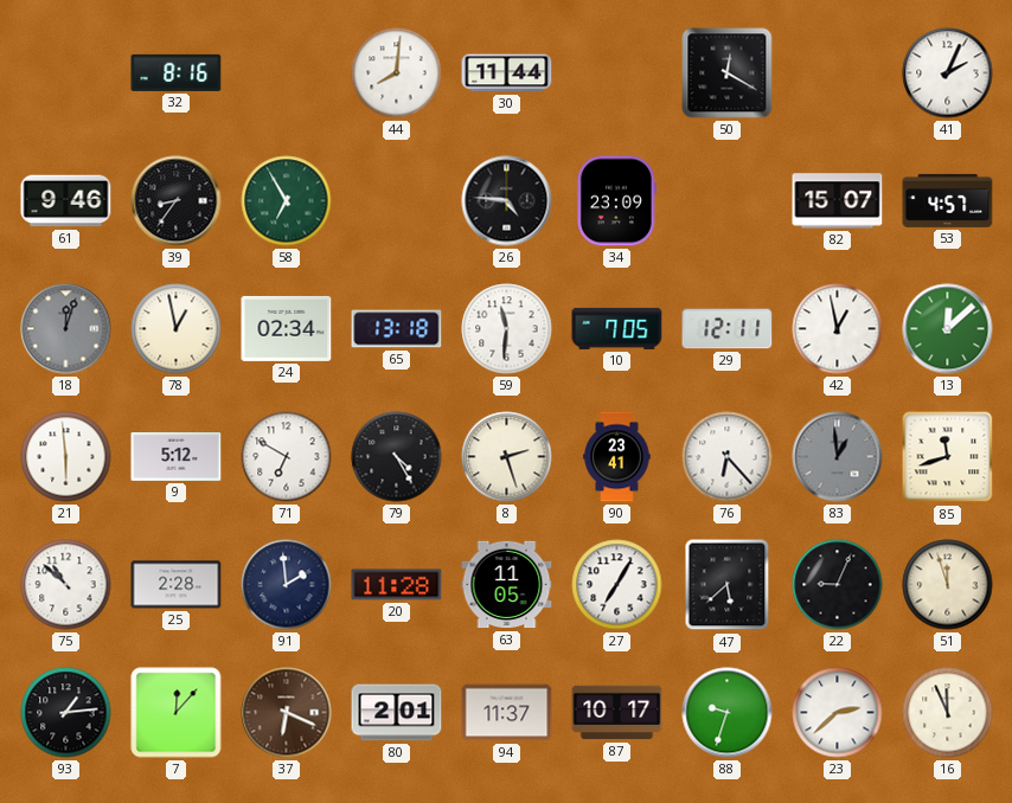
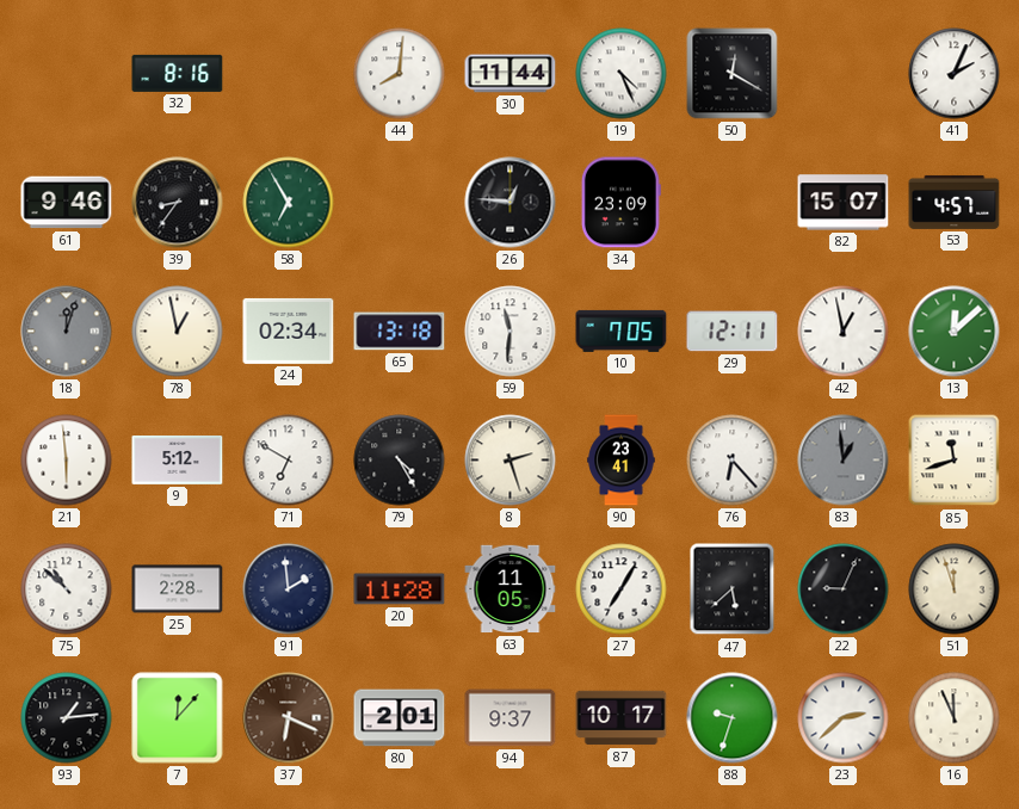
19: none -> 4:26
26: 4:46 -> 12:46
94: 11:37 -> 9:37
